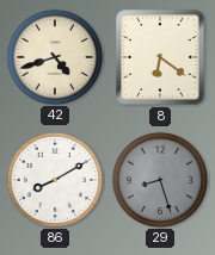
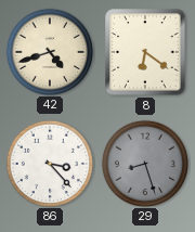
86: 8:10 -> 3:23
